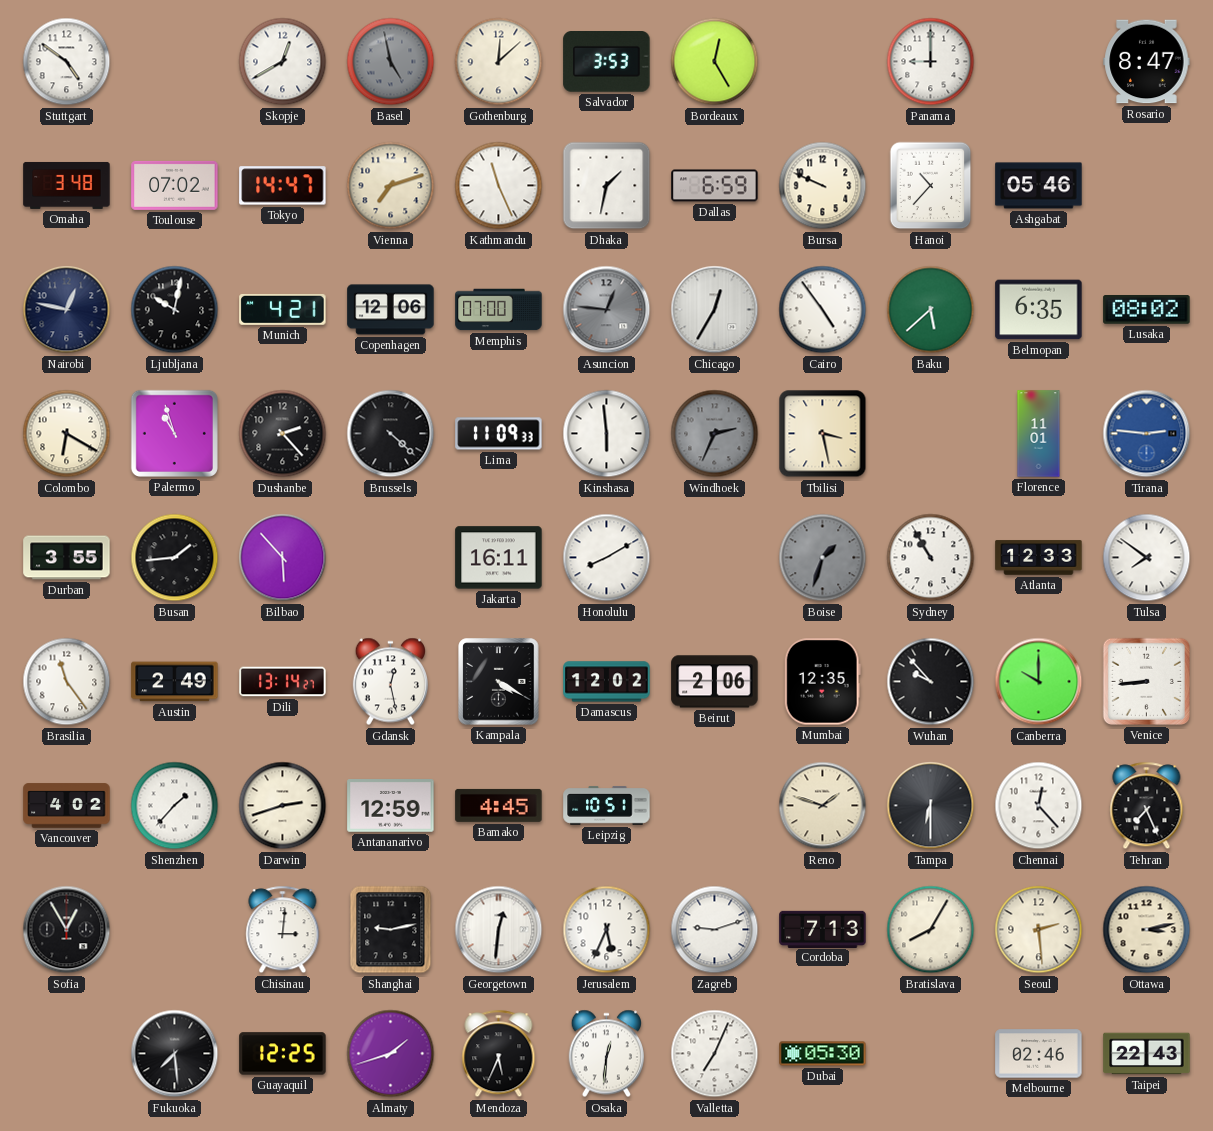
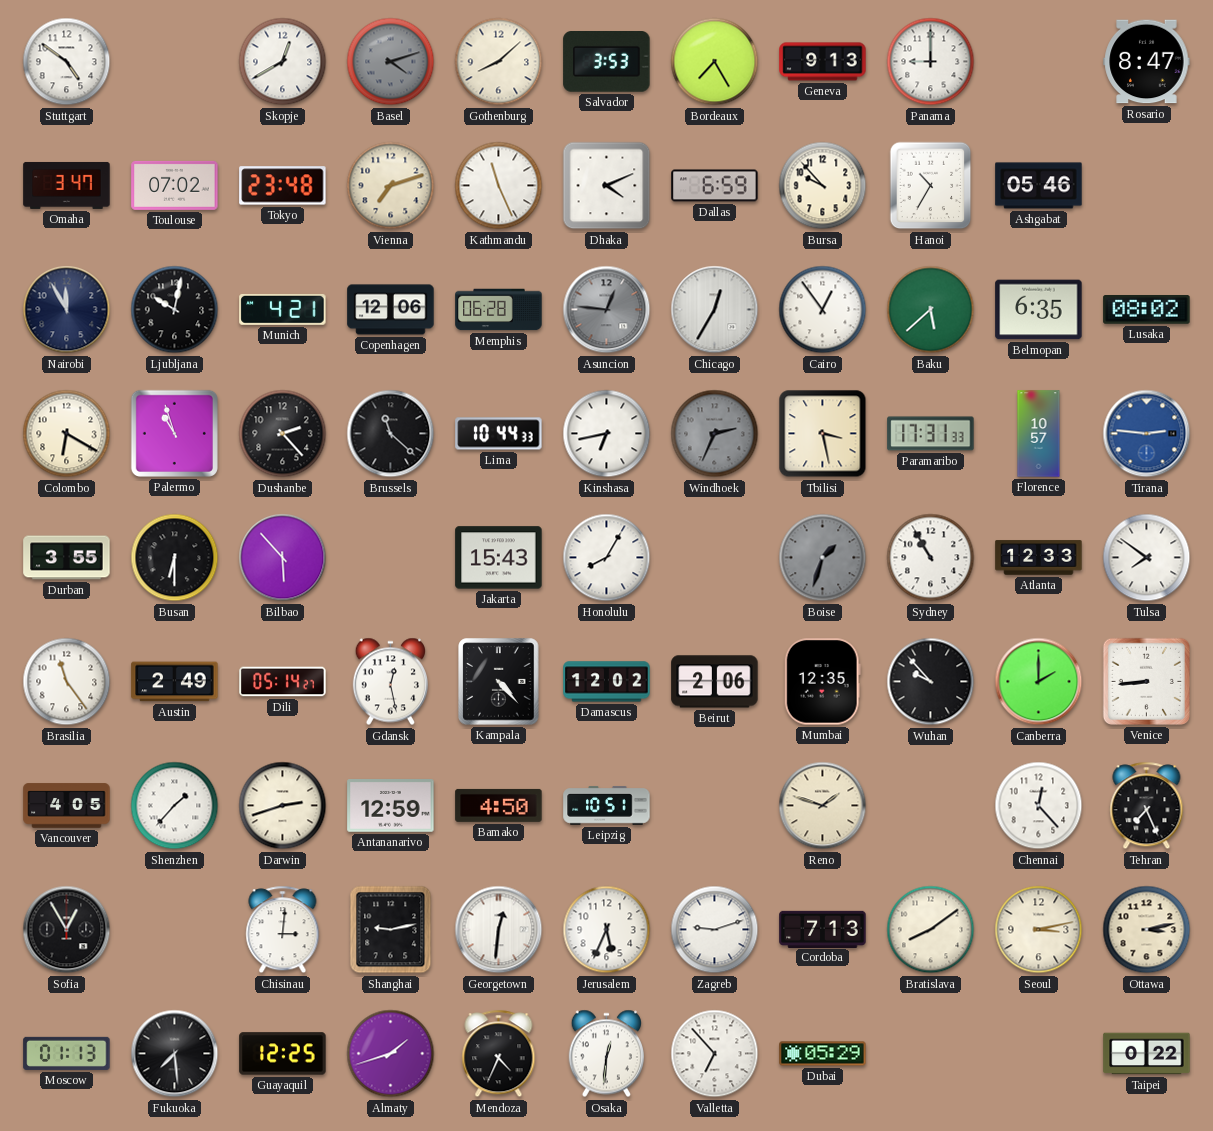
Basel: 4:58 -> 4:12
Gothenburg: 12:08 -> 8:08
Bordeaux: 12:25 -> 7:25
Geneva: none -> 9:13
Omaha: 3:48 -> 3:47
Tokyo: 14:47 -> 23:48
Dhaka: 1:32 -> 4:11
Bursa: 9:49 -> 9:53
Hanoi: 10:37 -> 10:35
Nairobi: 12:47 -> 11:55
Memphis: 07:00 -> 06:28
Cairo: 4:54 -> 12:54
Brussels: 4:22 -> 11:22
Lima: 11:09 -> 10:44
Kinshasa: 5:59 -> 6:43
Paramaribo: none -> 17:31
Florence: 11:01 -> 10:57
Busan: 1:44 -> 6:30
Jakarta: 16:11 -> 15:43
Honolulu: 8:10 -> 8:05
Dili: 13:14 -> 05:14
Kampala: 4:20 -> 4:23
Canberra: 10:00 -> 2:00
Vancouver: 4:02 -> 4:05
Bamako: 4:45 -> 4:50
Tampa: 6:30 -> none
Bratislava: 8:05 -> 8:09
Seoul: 2:29 -> 3:13
Moscow: none -> 01:13
Mendoza: 5:34 -> 4:34
Valletta: 7:04 -> 6:53
Dubai: 05:30 -> 05:29
Melbourne: 02:46 -> none
Taipei: 22:43 -> 0:22
